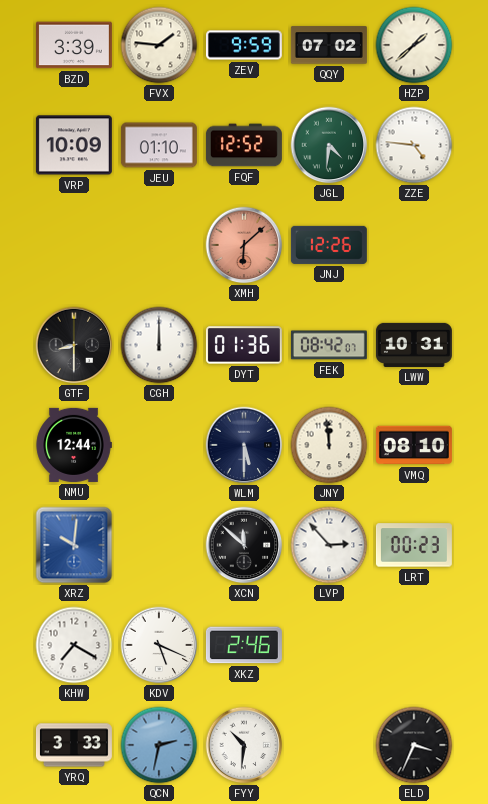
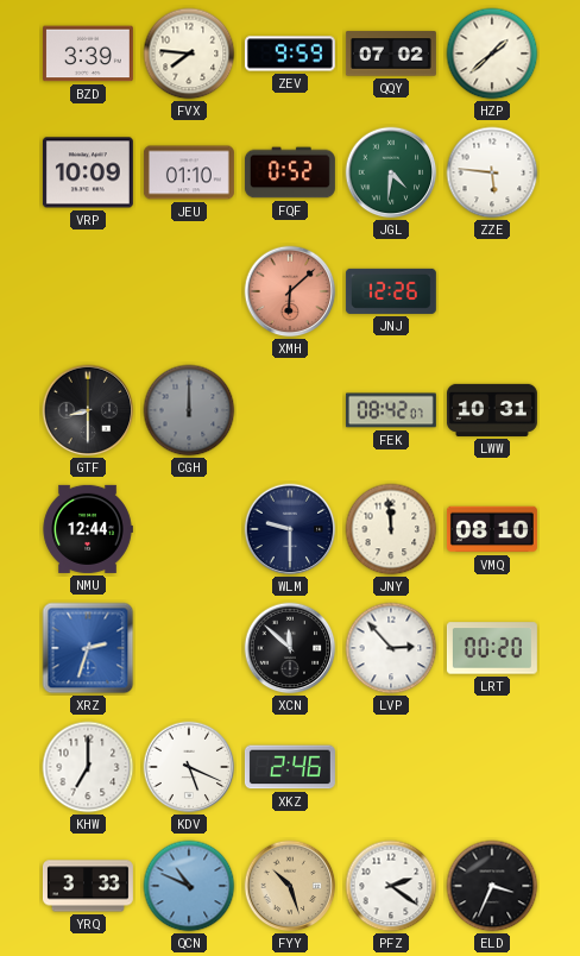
FVX: 1:46 -> 7:46
FQF: 12:52 -> 0:52
ZZE: 4:46 -> 5:46
CGH dial: white -> grey
DYT: 01:36 -> none
WLM: 5:30 -> 9:30
XRZ: 10:01 -> 2:33
LRT: 00:23 -> 00:20
KHW: 7:20 -> 7:00
QCN: 2:32 -> 10:49
FYY: 10:31 -> 10:27
FYY dial: white -> champagne
PFZ: none -> 2:21
